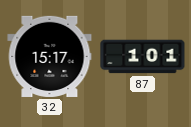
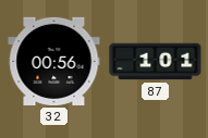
32: 15:17 -> 00:56
